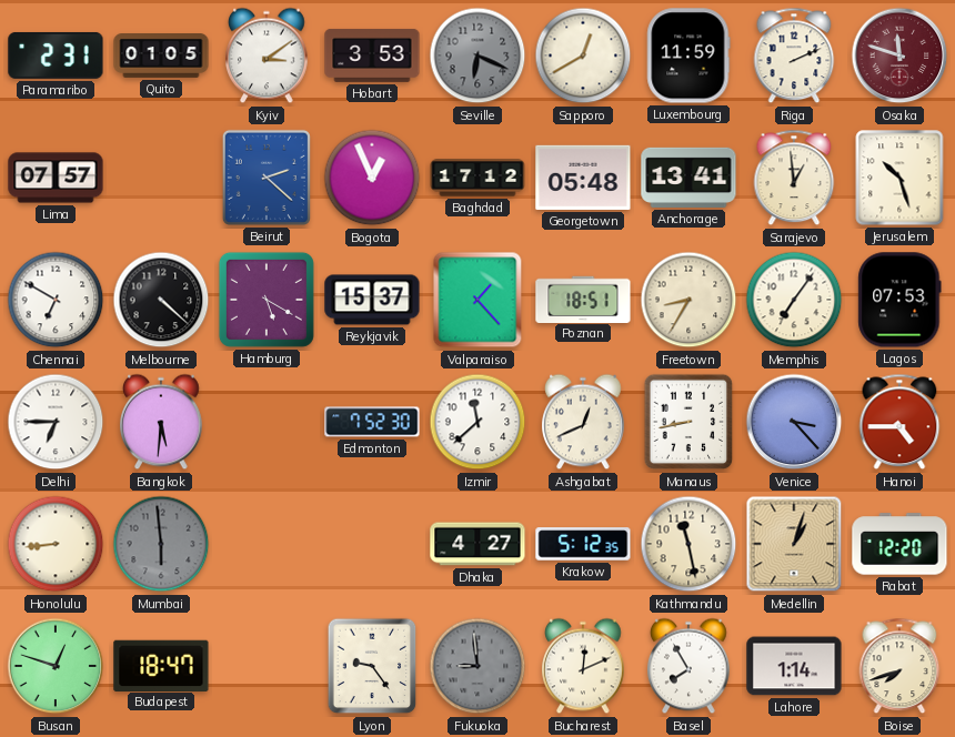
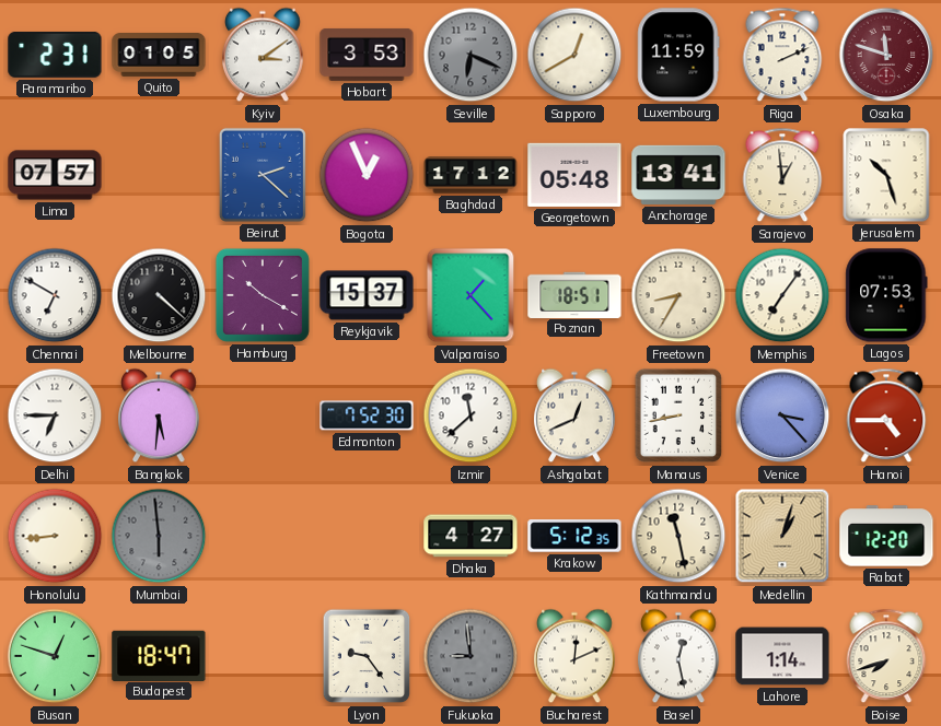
Hamburg: 5:20 -> 10:20
Basel: 7:55 -> 12:28
